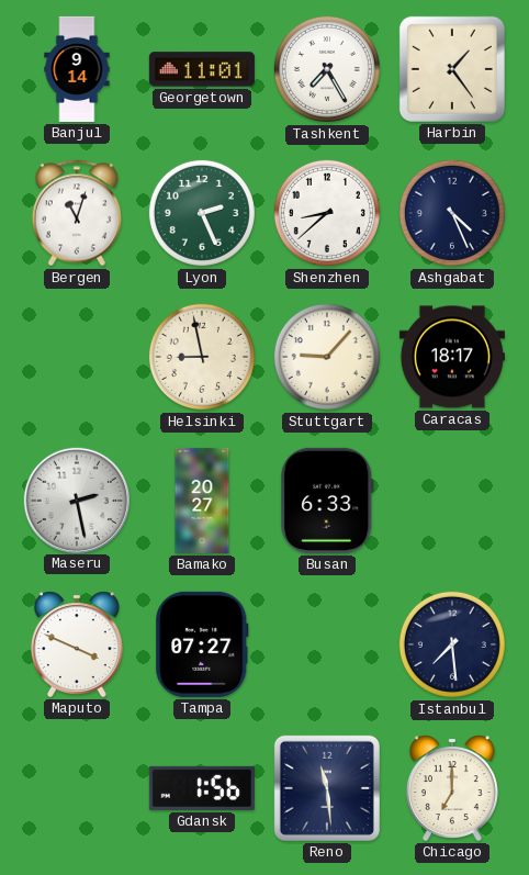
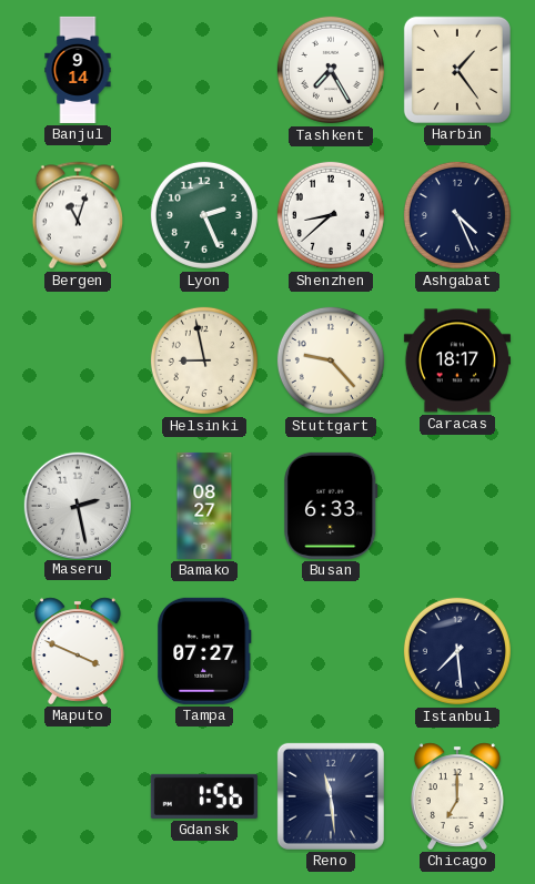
Georgetown: 11:01 -> none
Stuttgart: 9:07 -> 9:23
Bamako: 20:27 -> 08:27
